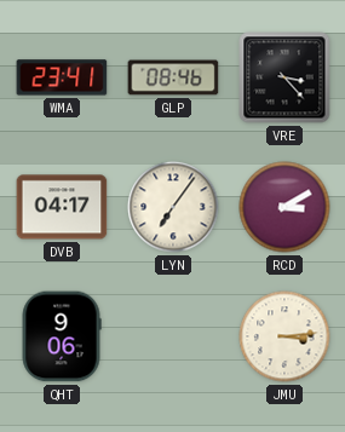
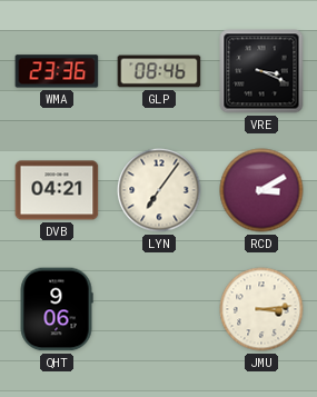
WMA: 23:41 -> 23:36
VRE: 3:23 -> 3:19
DVB: 04:17 -> 04:21
